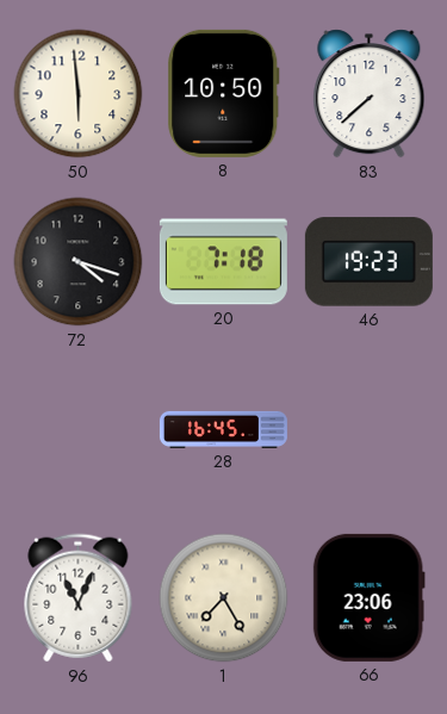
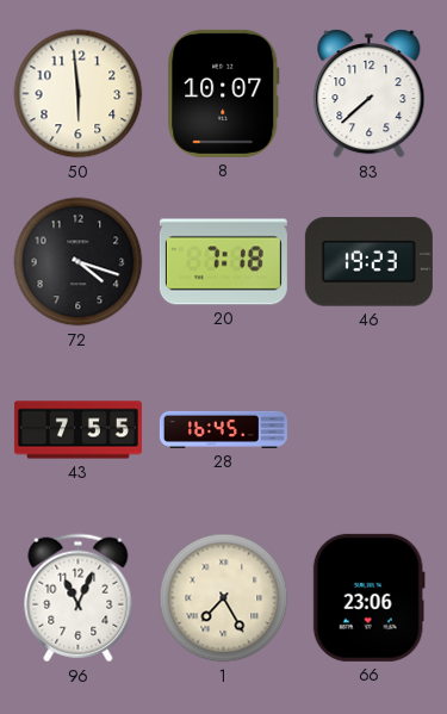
8: 10:50 -> 10:07
43: none -> 7:55
